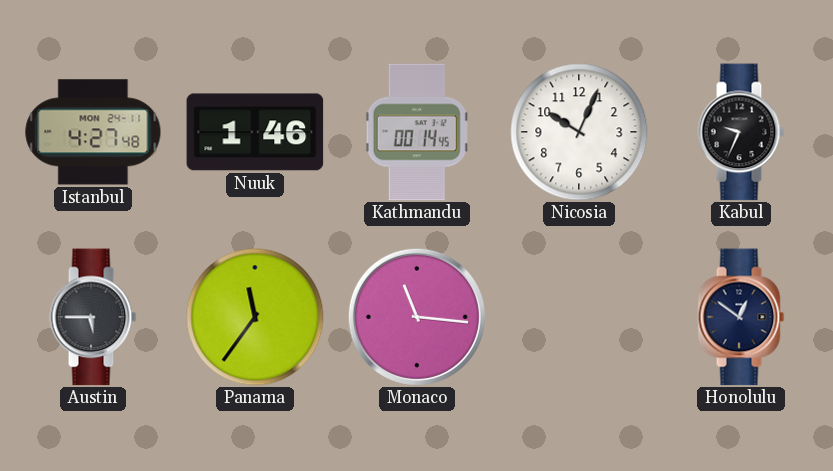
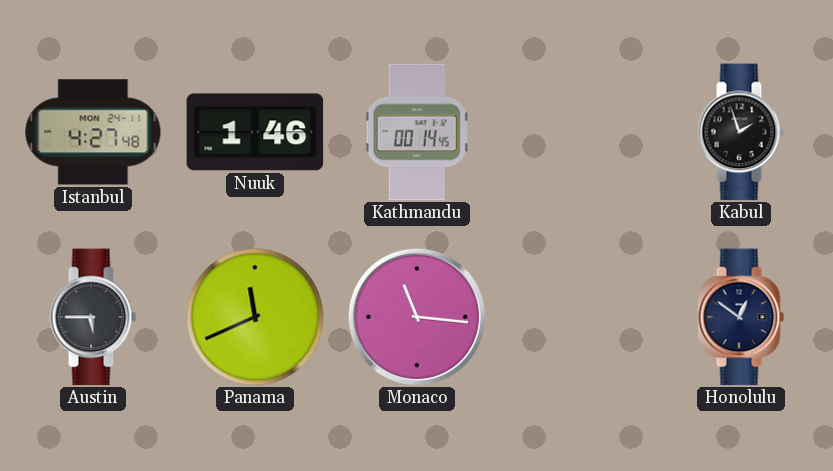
Nicosia: 10:04 -> none
Kabul: 9:34 -> 1:57
Panama: 11:36 -> 11:41
